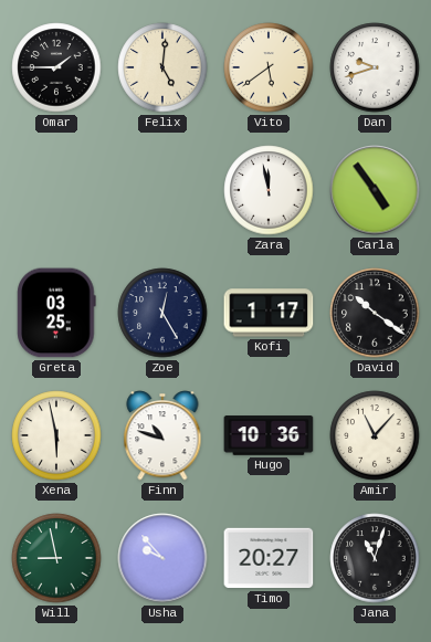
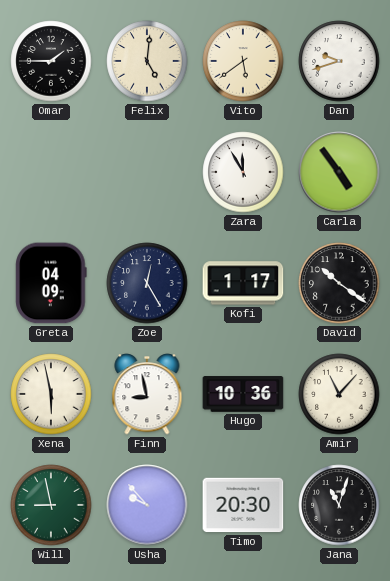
Zara: 11:58 -> 11:55
Greta: 03:25 -> 04:09
Finn: 10:48 -> 8:58
Timo: 20:27 -> 20:30
